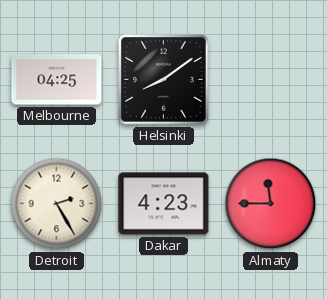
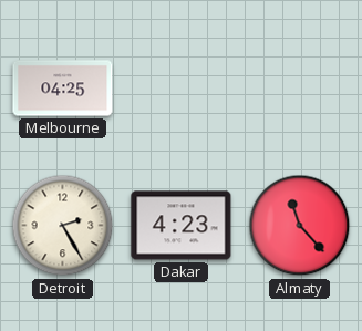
Helsinki: 8:09 -> none
Almaty: 11:45 -> 11:23
